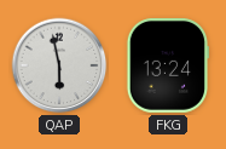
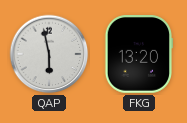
FKG: 13:24 -> 13:20
